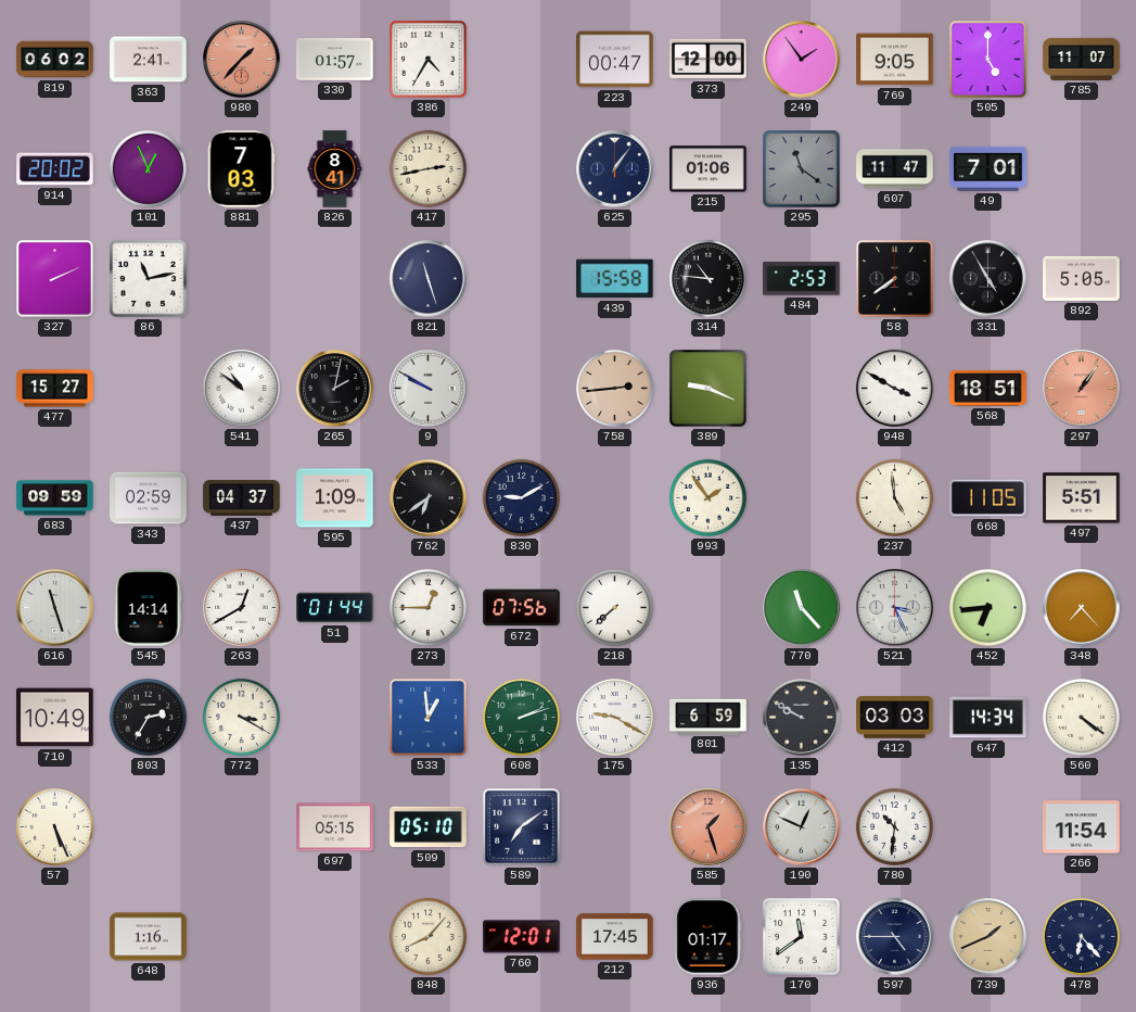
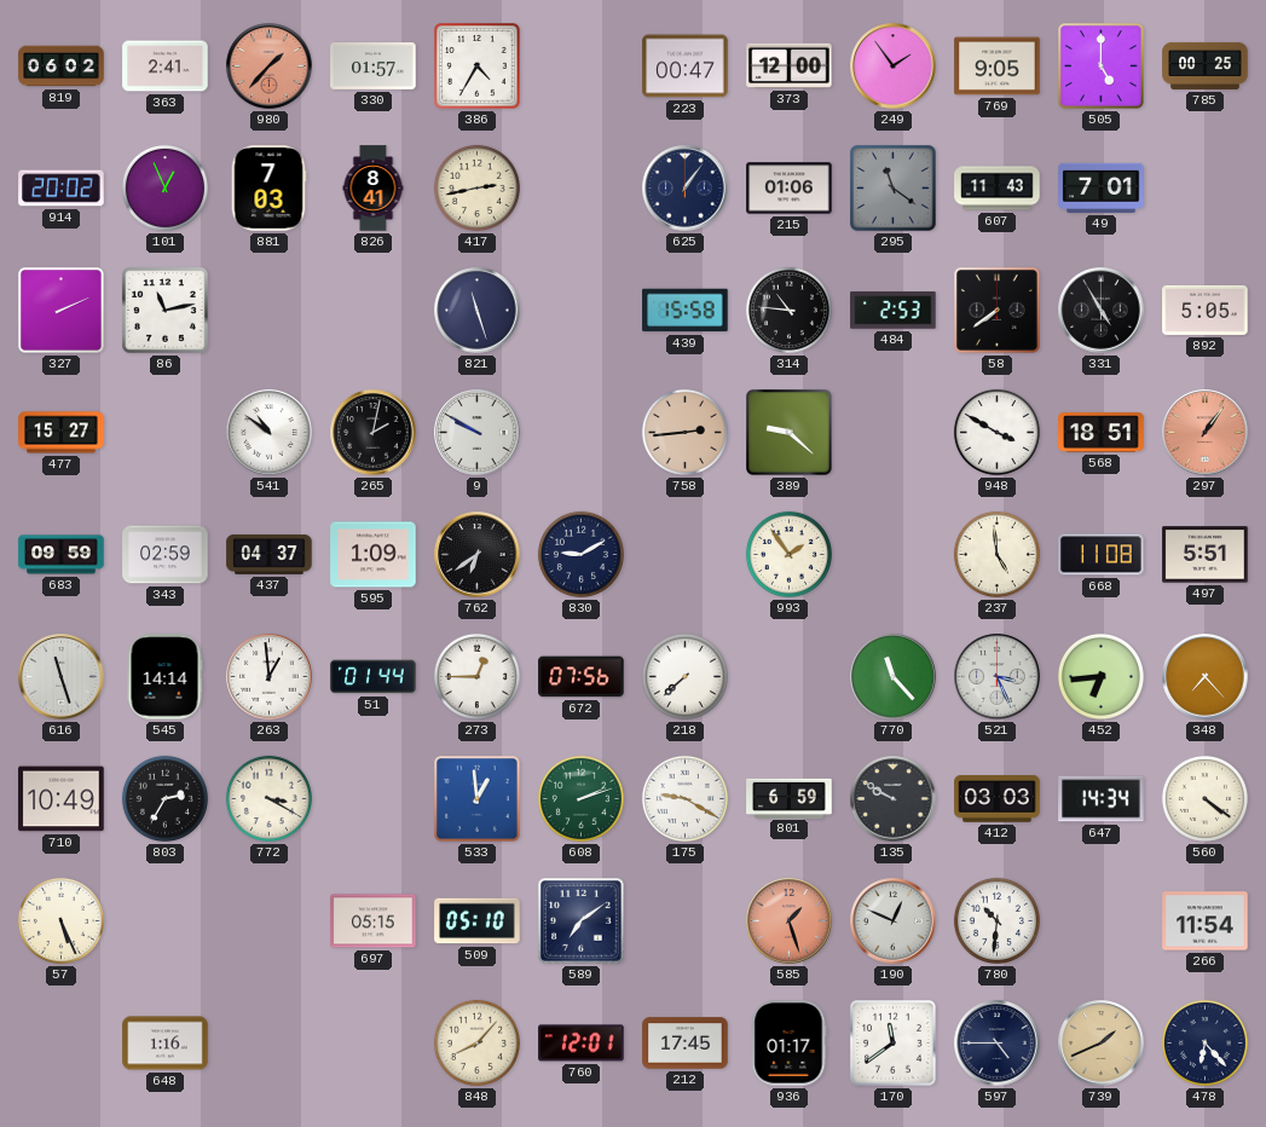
785: 11:07 -> 00:25
607: 11:47 -> 11:43
389: 9:19 -> 9:22
668: 11:05 -> 11:08
263: 12:40 -> 12:59
